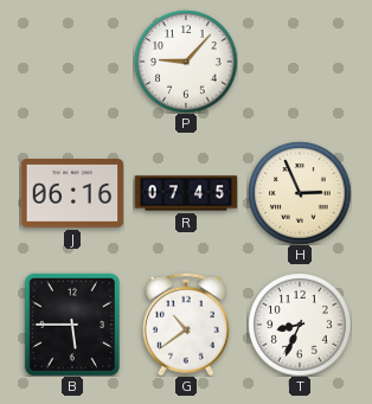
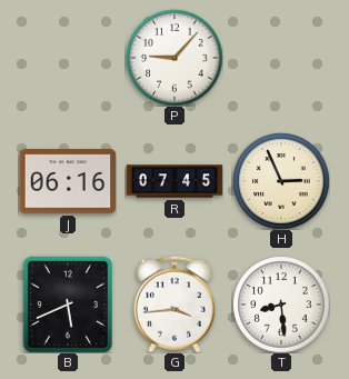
B: 5:45 -> 5:41
G: 10:39 -> 3:44
T: 8:34 -> 8:29
